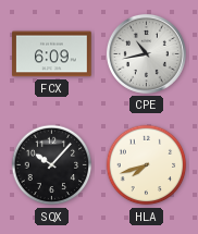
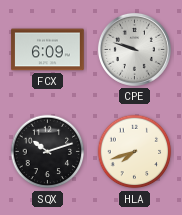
CPE: 10:43 -> 9:48
SQX: 10:07 -> 10:12
